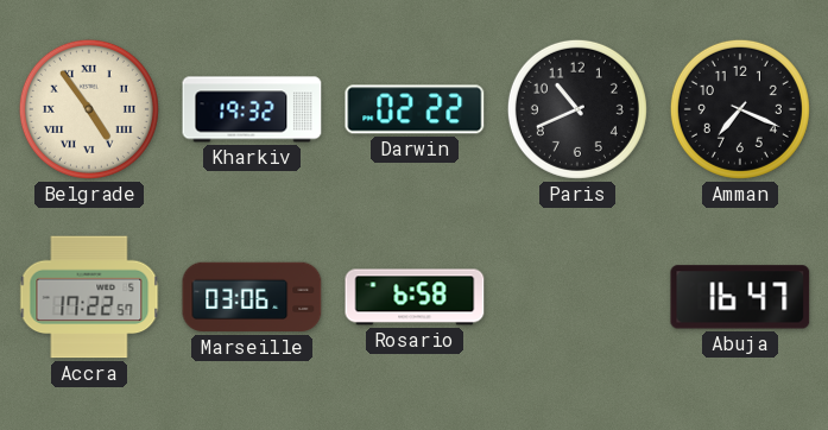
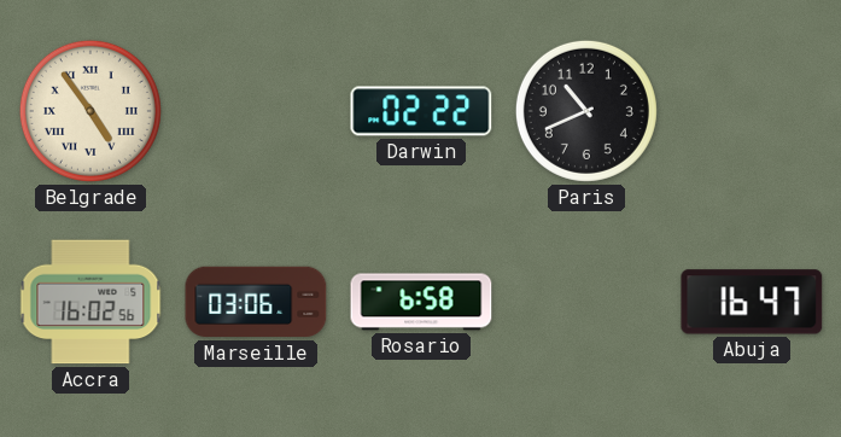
Kharkiv: 19:32 -> none
Amman: 7:19 -> none
Accra: 17:22 -> 16:02
